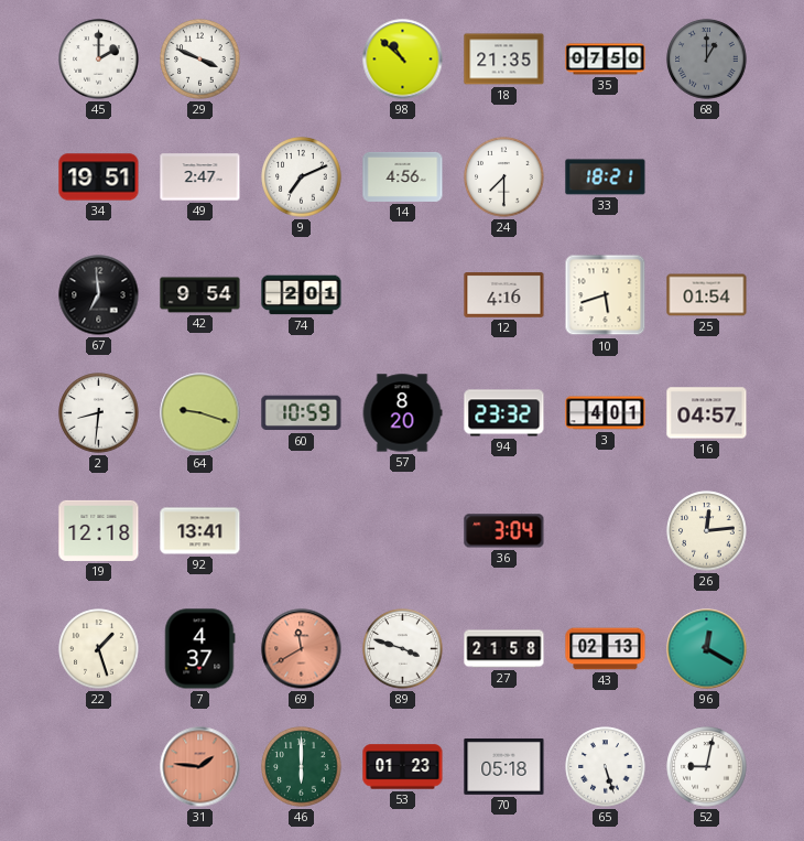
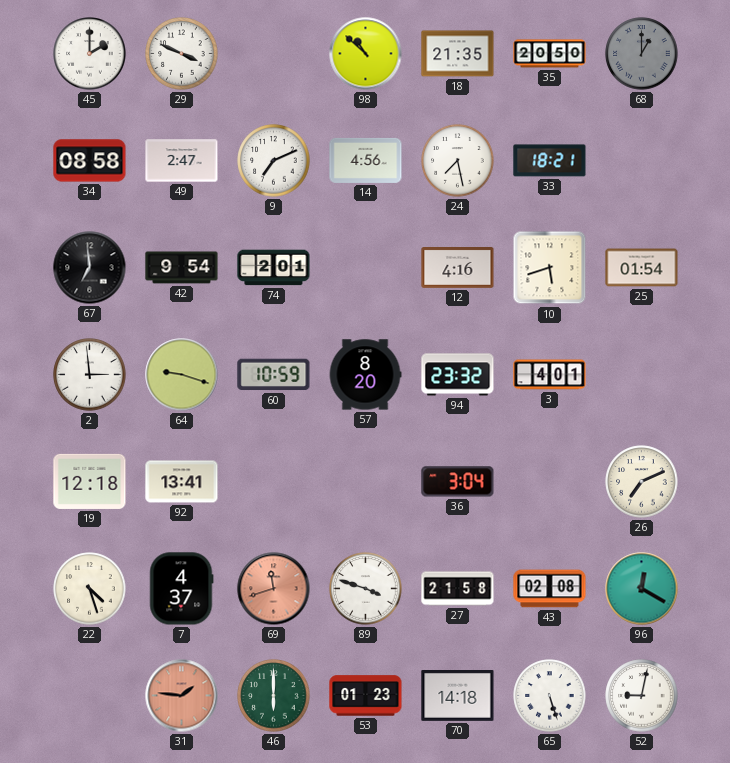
35: 07:50 -> 20:50
34: 19:51 -> 08:58
24: 7:30 -> 7:28
2: 8:31 -> 2:59
16: 04:57 -> none
26: 12:14 -> 7:11
22: 1:27 -> 4:27
69: 11:40 -> 11:42
43: 02:13 -> 02:08
70: 05:18 -> 14:18
